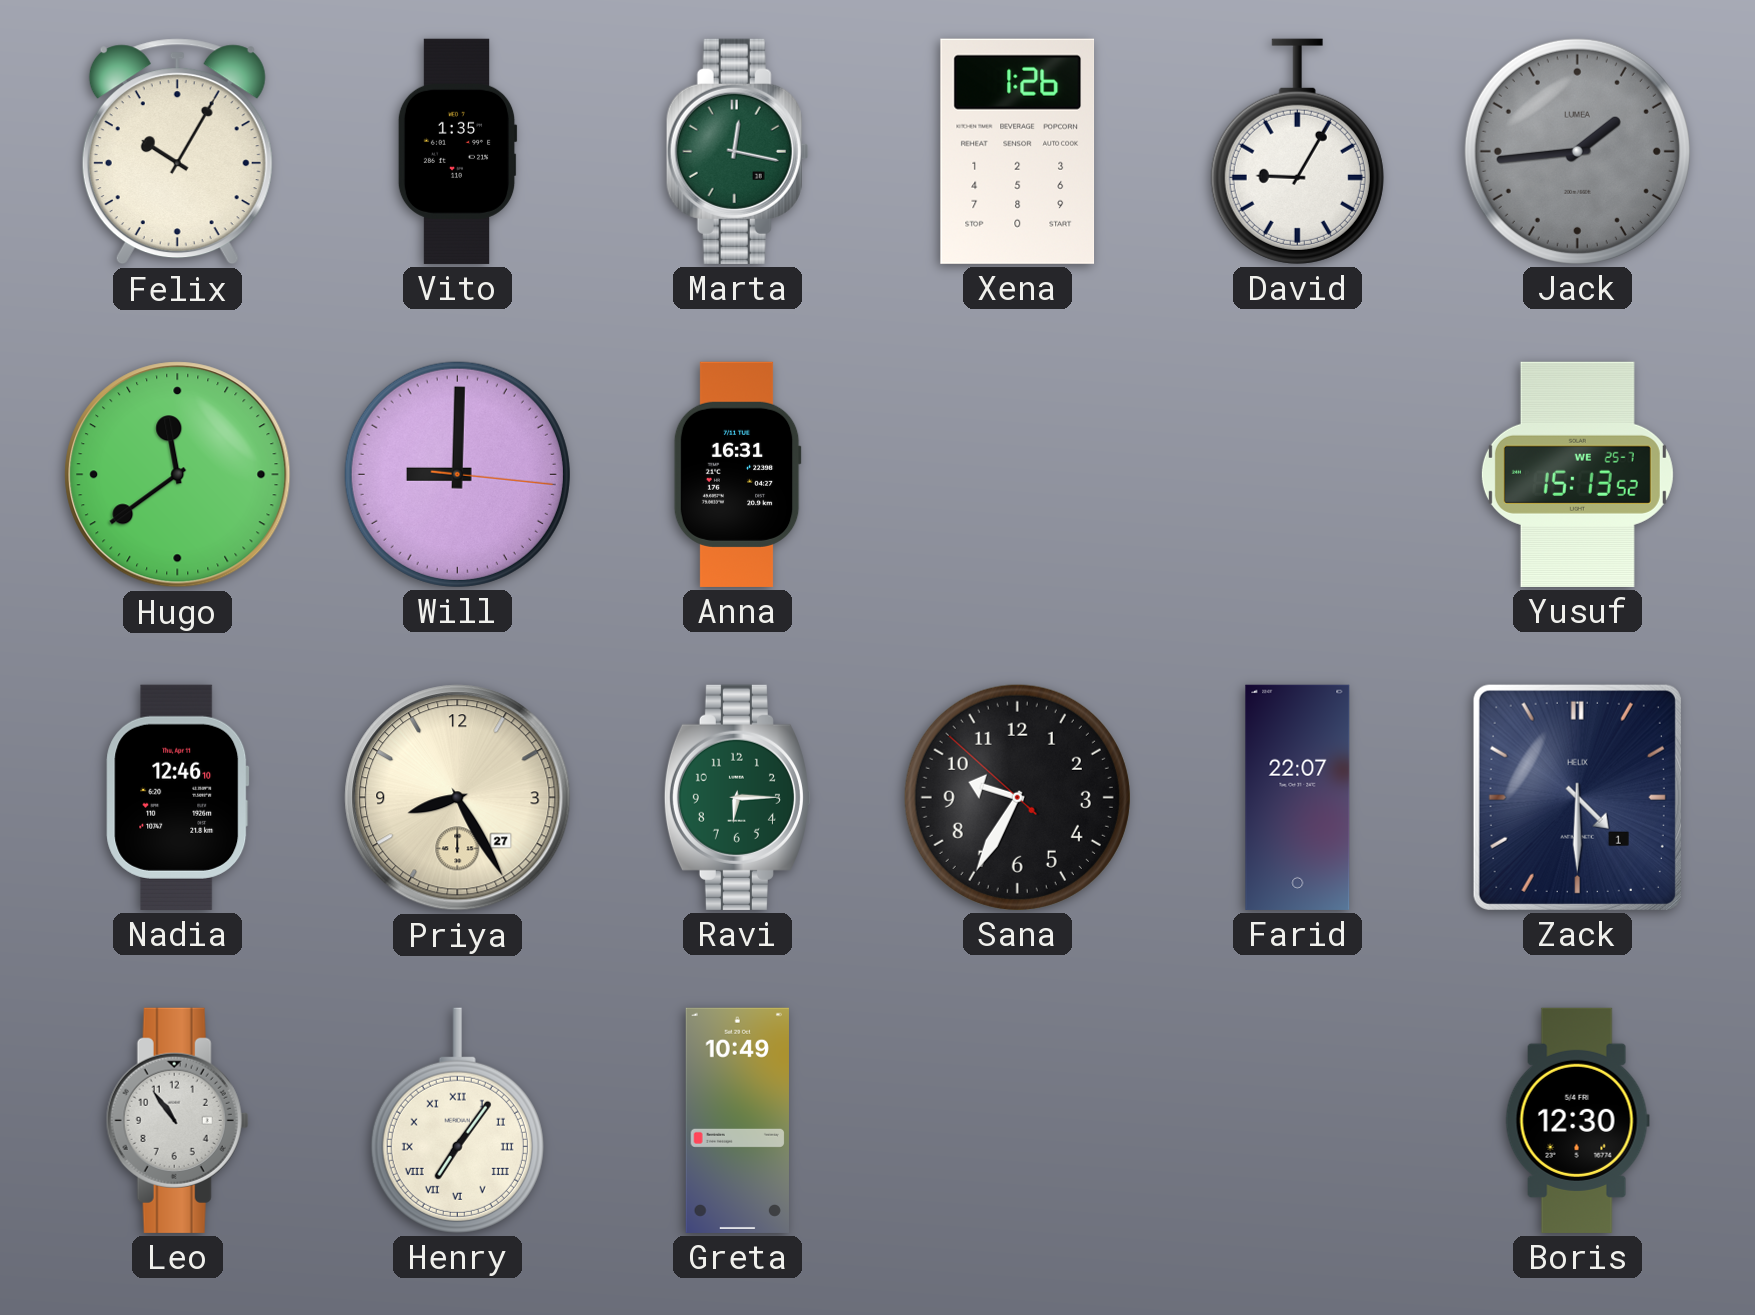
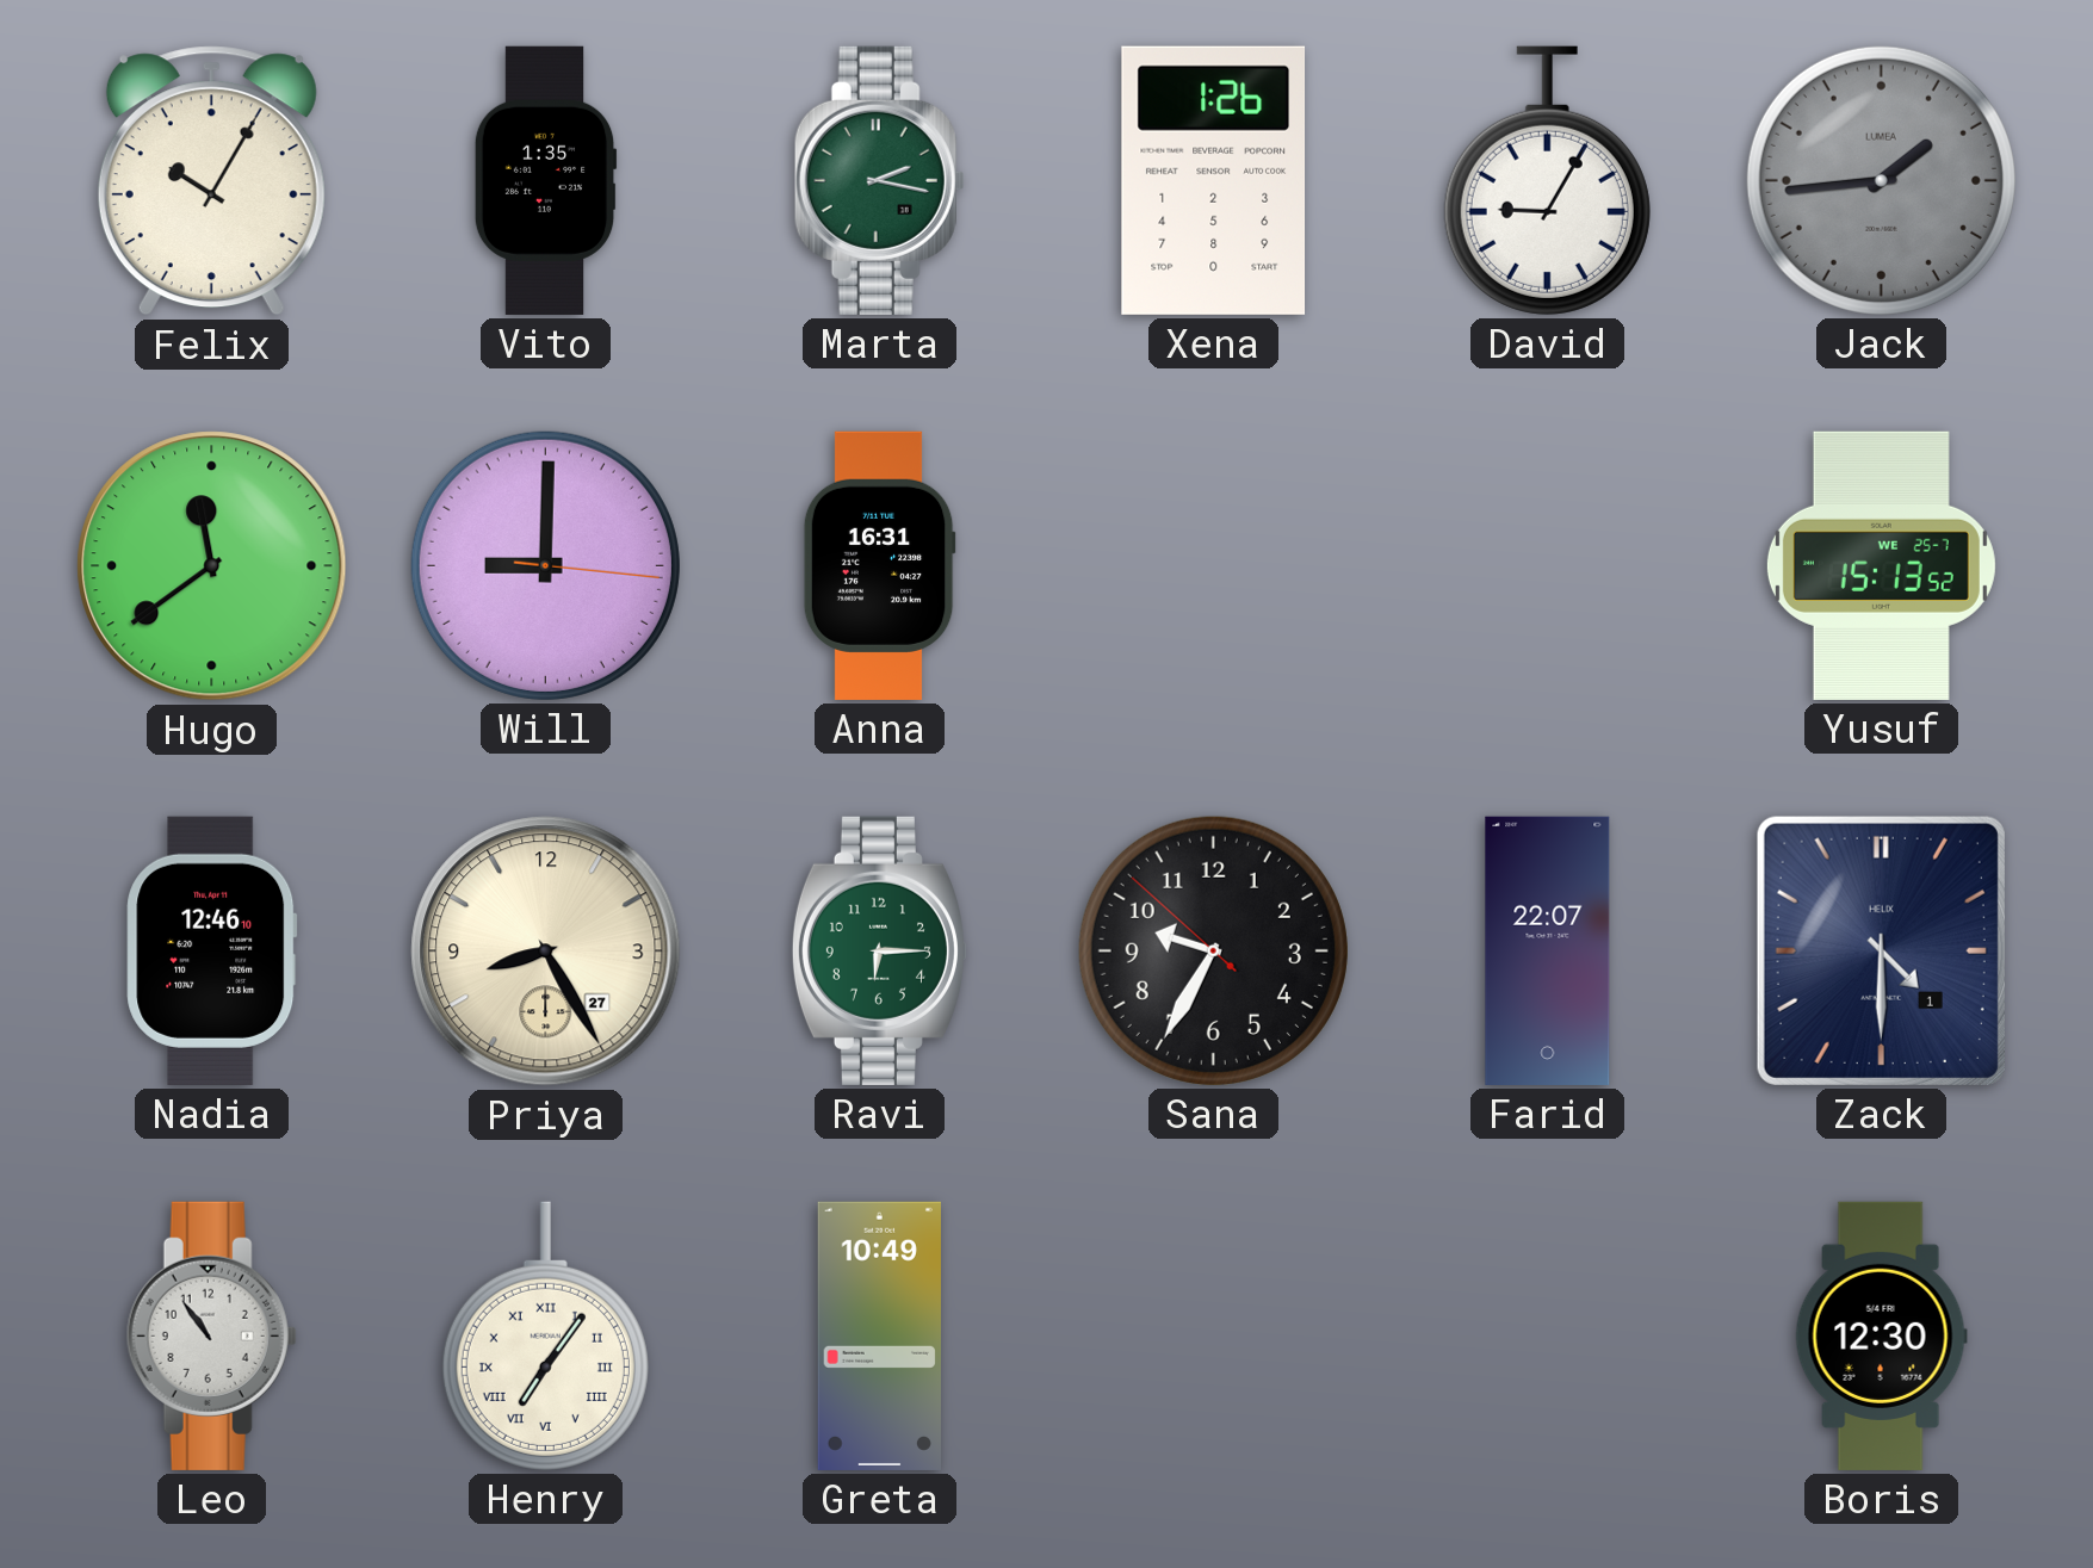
Marta: 12:17 -> 2:17
